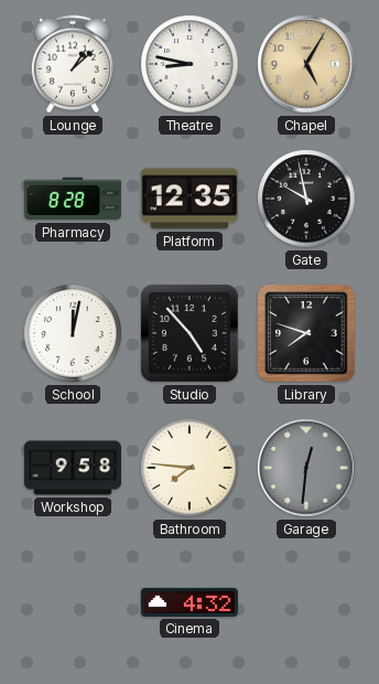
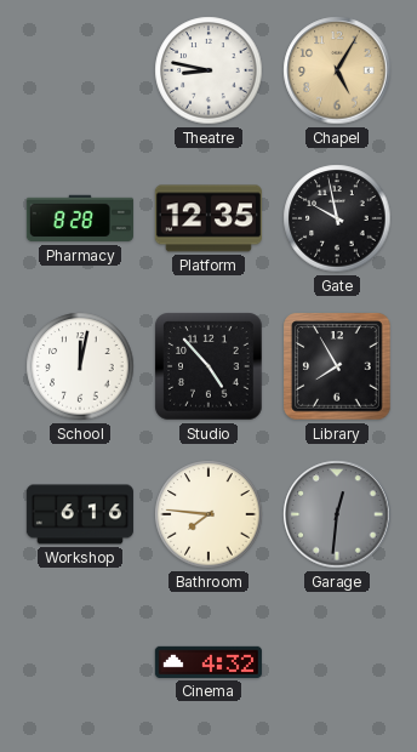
Lounge: 1:08 -> none
Library: 7:48 -> 7:55
Workshop: 9:58 -> 6:16
